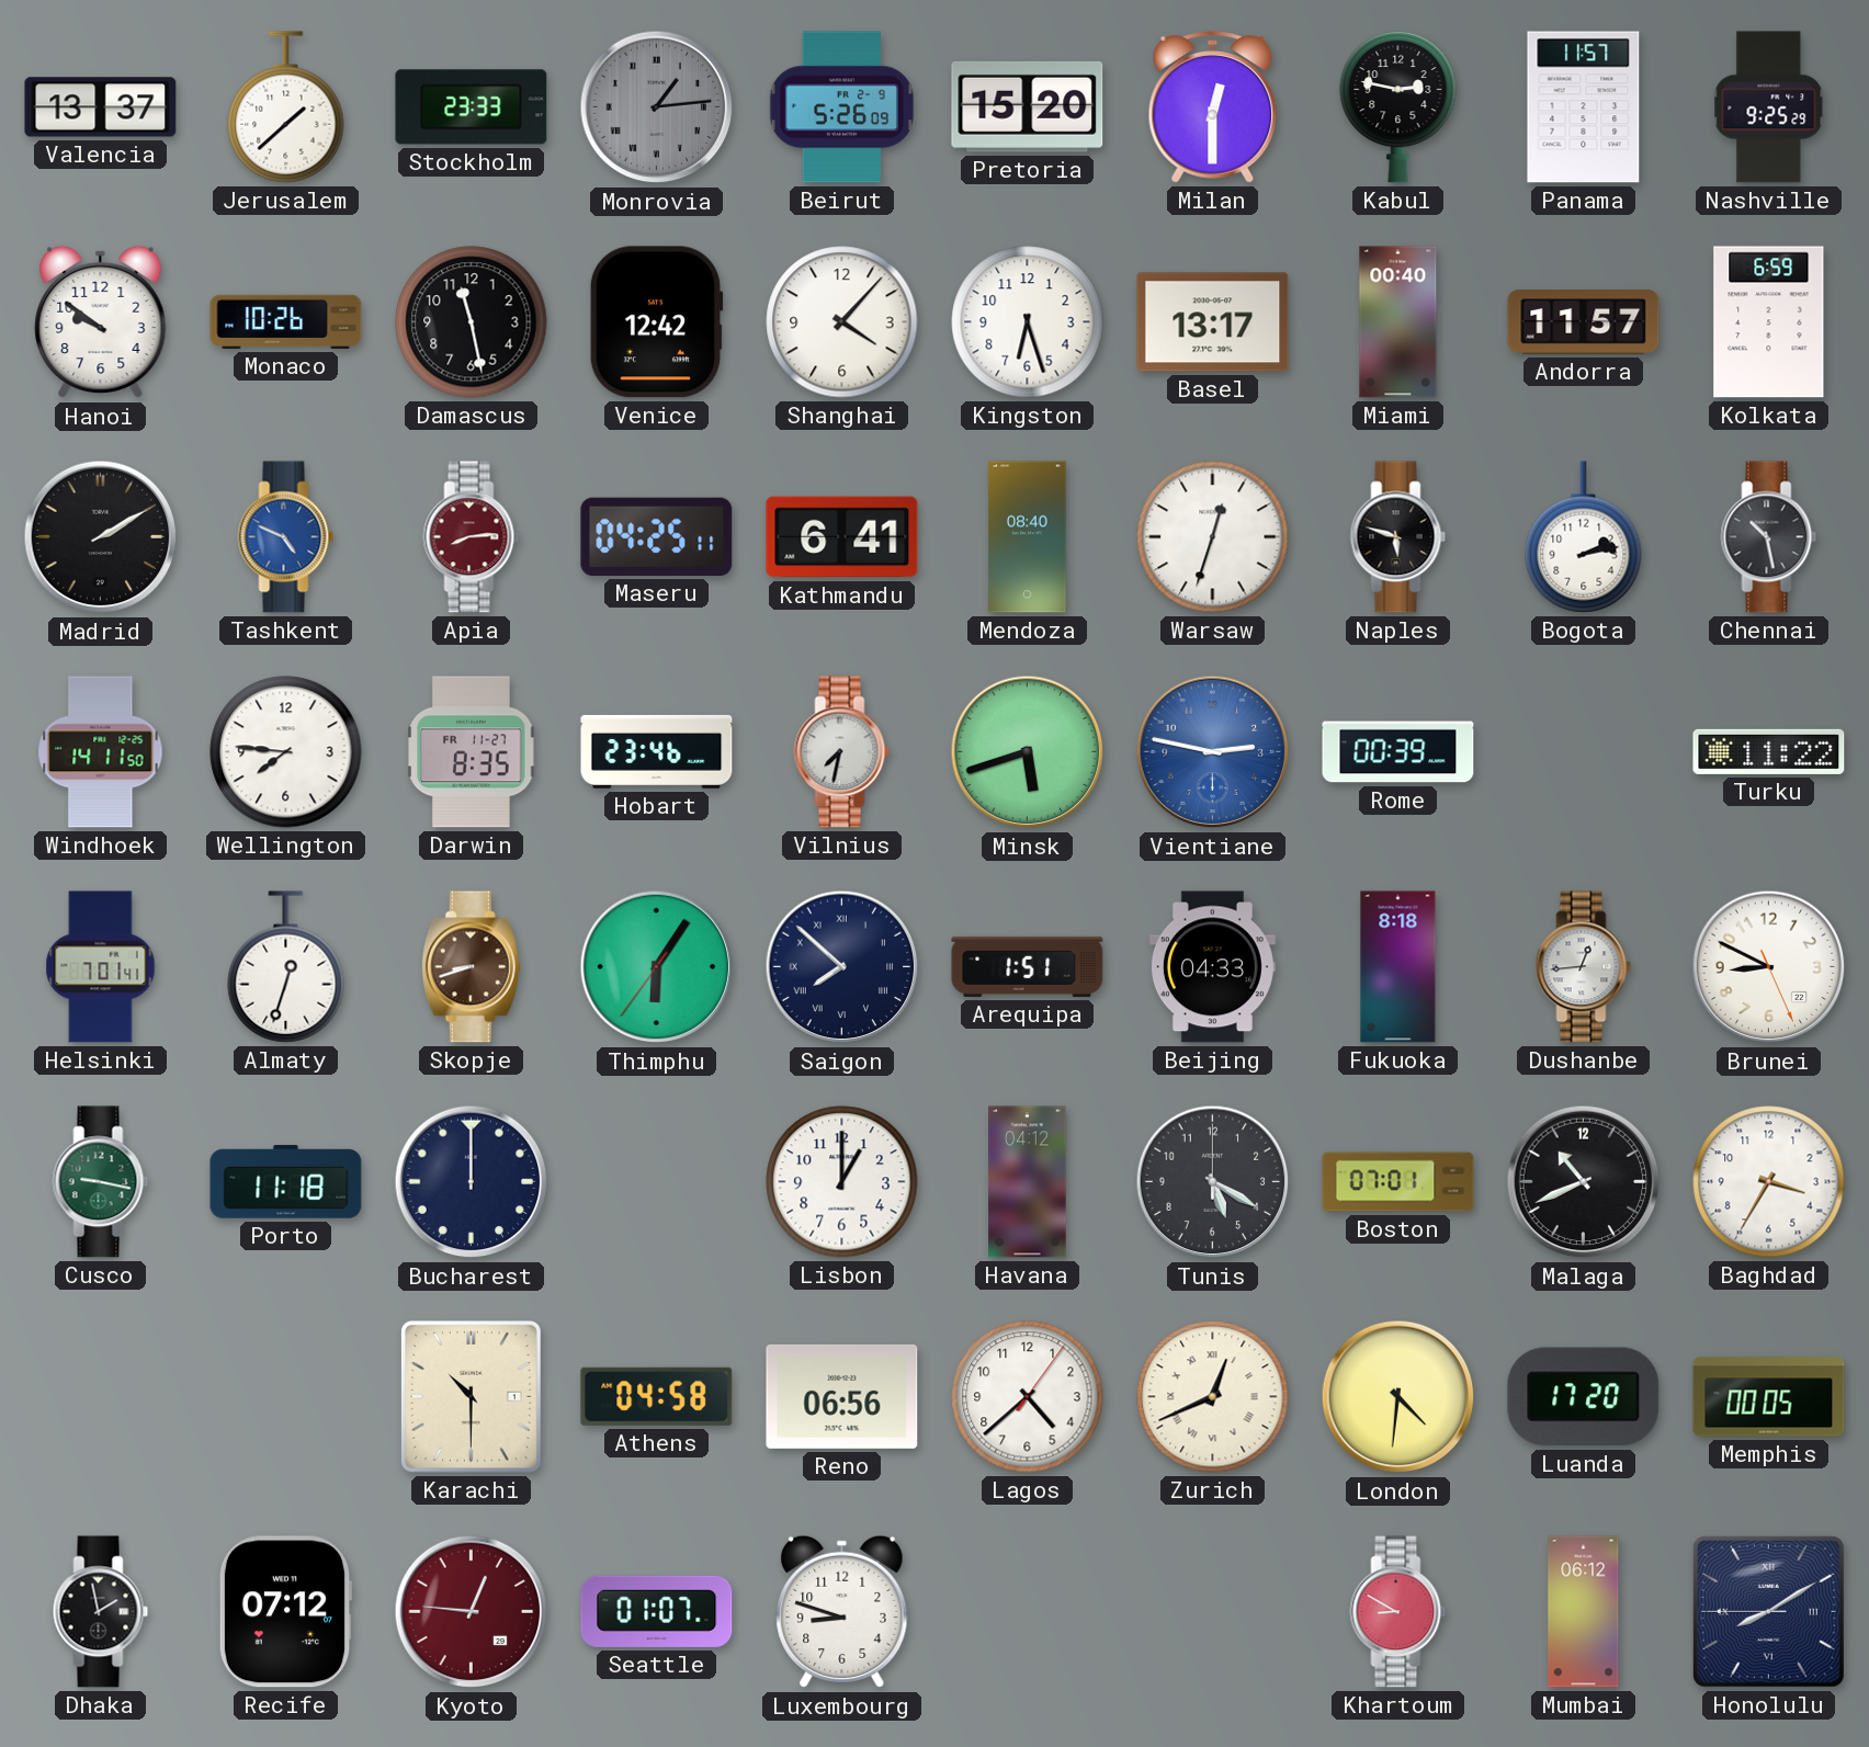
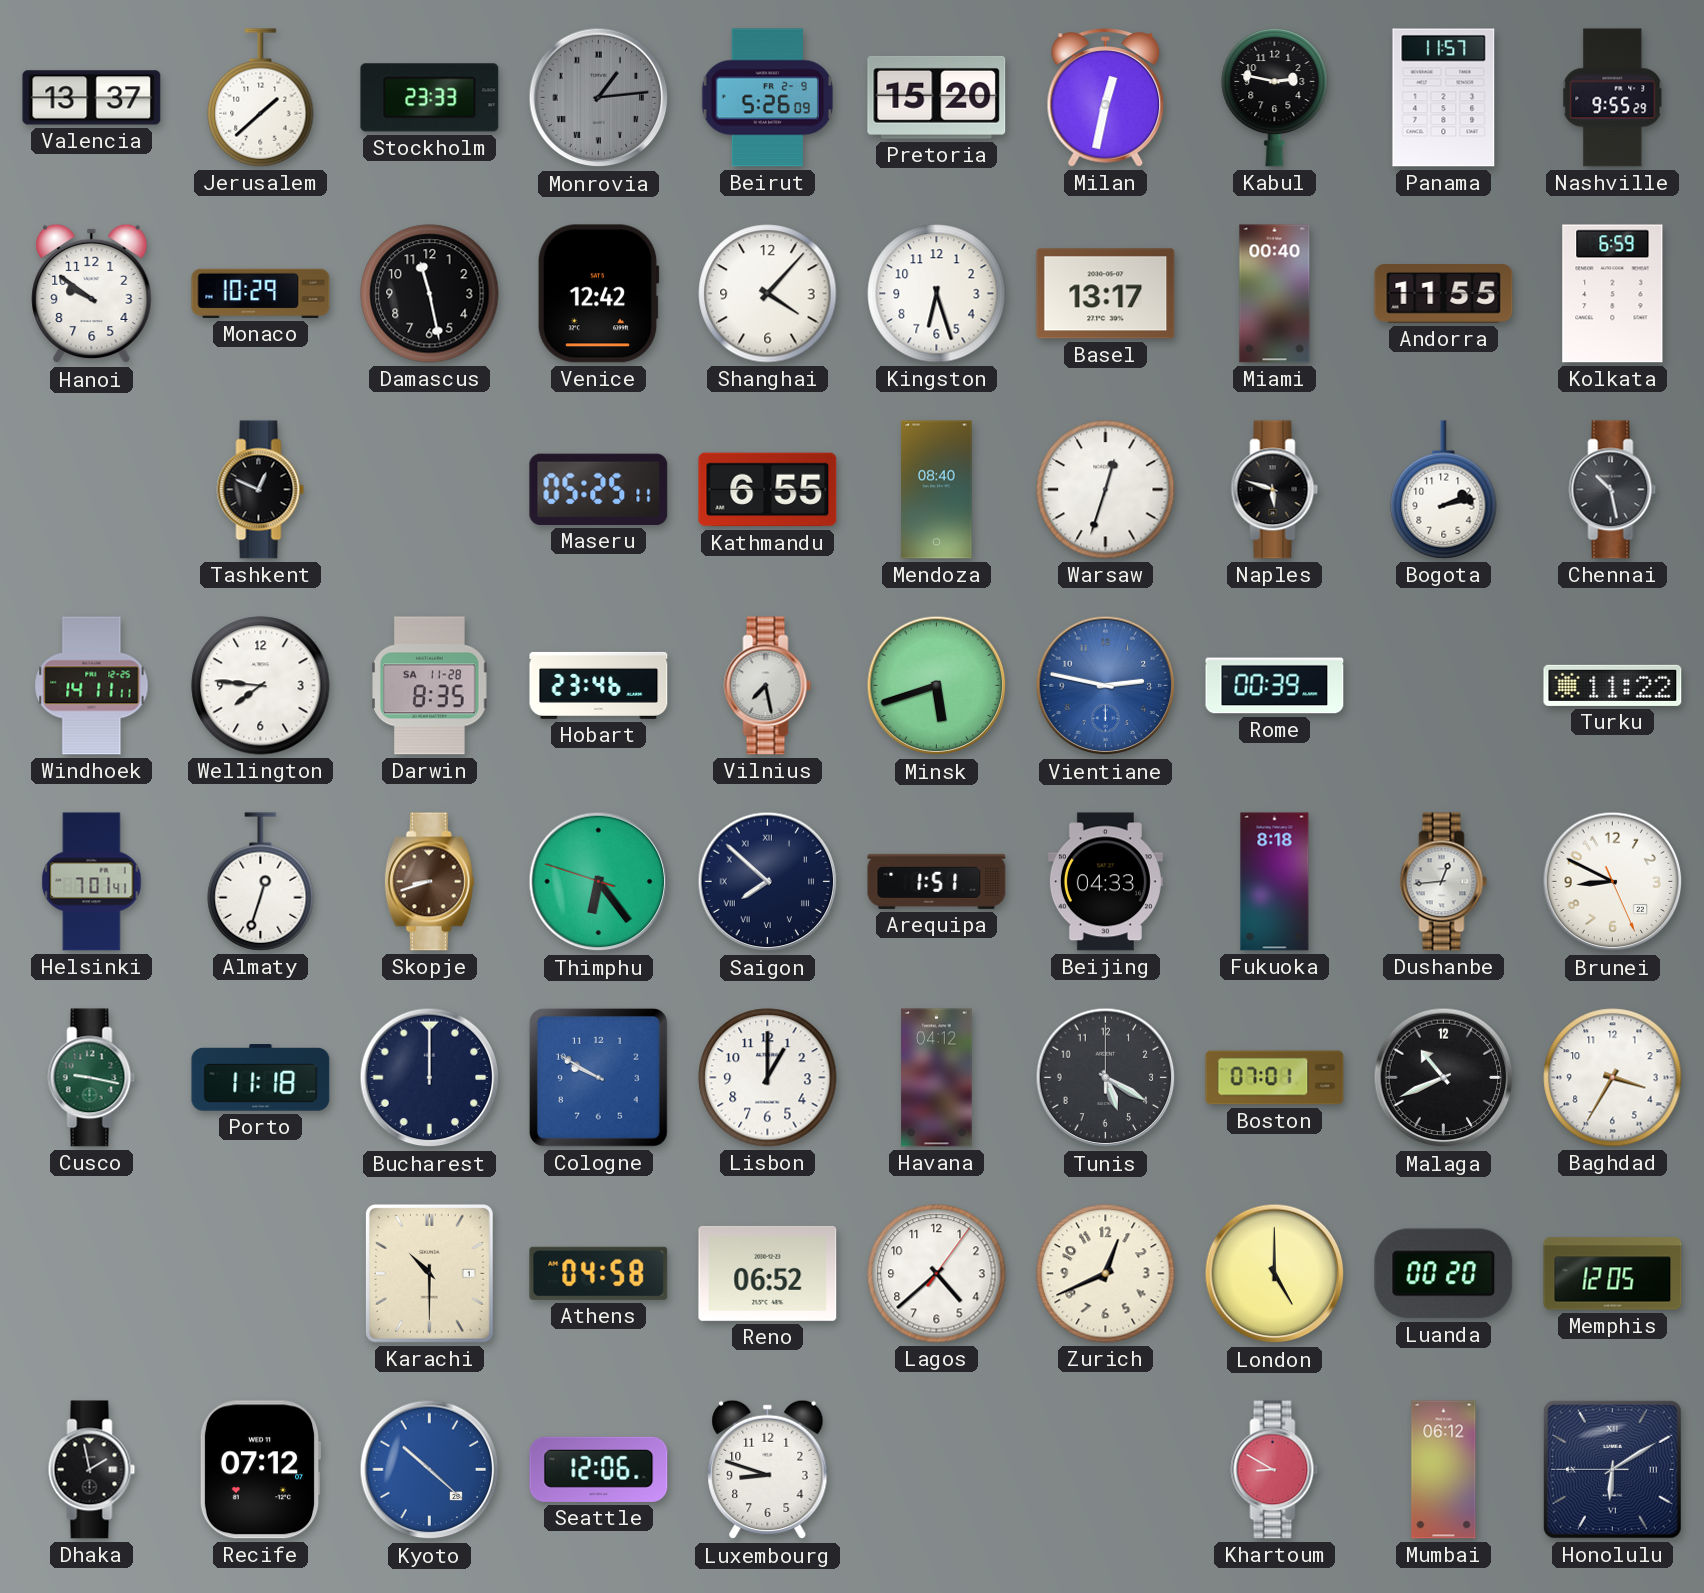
Milan: 12:30 -> 12:32
Nashville: 9:25 -> 9:55
Monaco: 10:26 -> 10:29
Andorra: 11:57 -> 11:55
Madrid: 2:10 -> none
Tashkent: 4:49 -> 12:49
Tashkent dial: blue -> black
Apia: 8:14 -> none
Maseru: 04:25 -> 05:25
Kathmandu: 6:41 -> 6:55
Windhoek: 14:11:50 -> 14:11:11
Darwin date: FR 11-27 -> SA 11-28
Vilnius: 7:32 -> 7:28
Thimphu: 6:05 -> 6:23
Cologne: none -> 9:50
Reno: 06:56 -> 06:52
Zurich numerals: Roman -> Arabic
London: 4:31 -> 5:00
Luanda: 17:20 -> 00:20
Memphis: 00:05 -> 12:05
Kyoto: 12:46 -> 10:22
Kyoto dial: burgundy -> blue
Seattle: 01:07 -> 12:06
Honolulu: 8:09 -> 6:09
